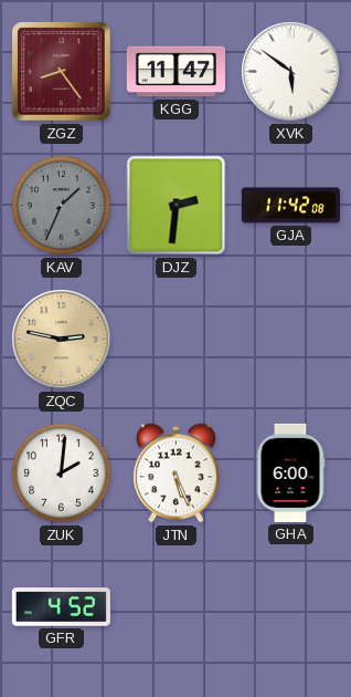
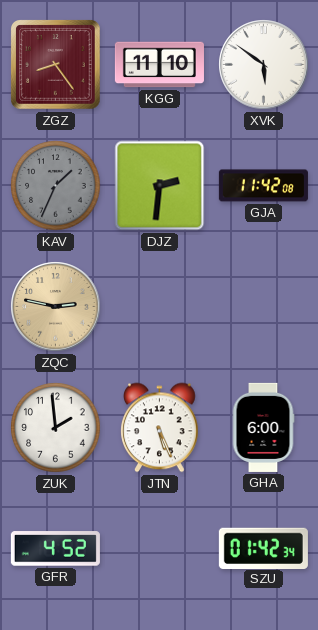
KGG: 11:47 -> 11:10
ZUK: 2:01 -> 1:59
SZU: none -> 01:42
